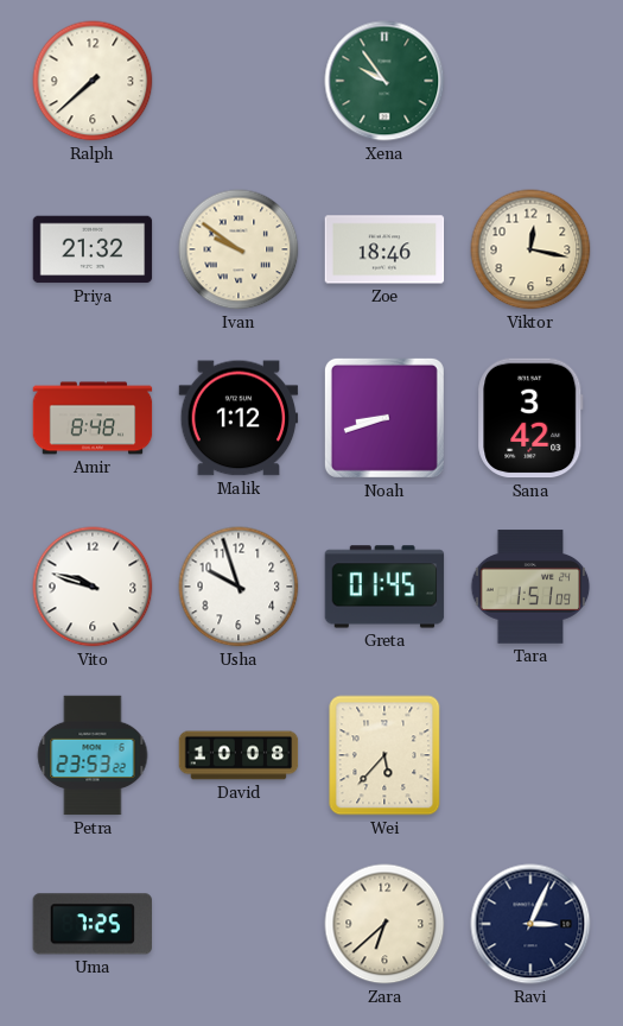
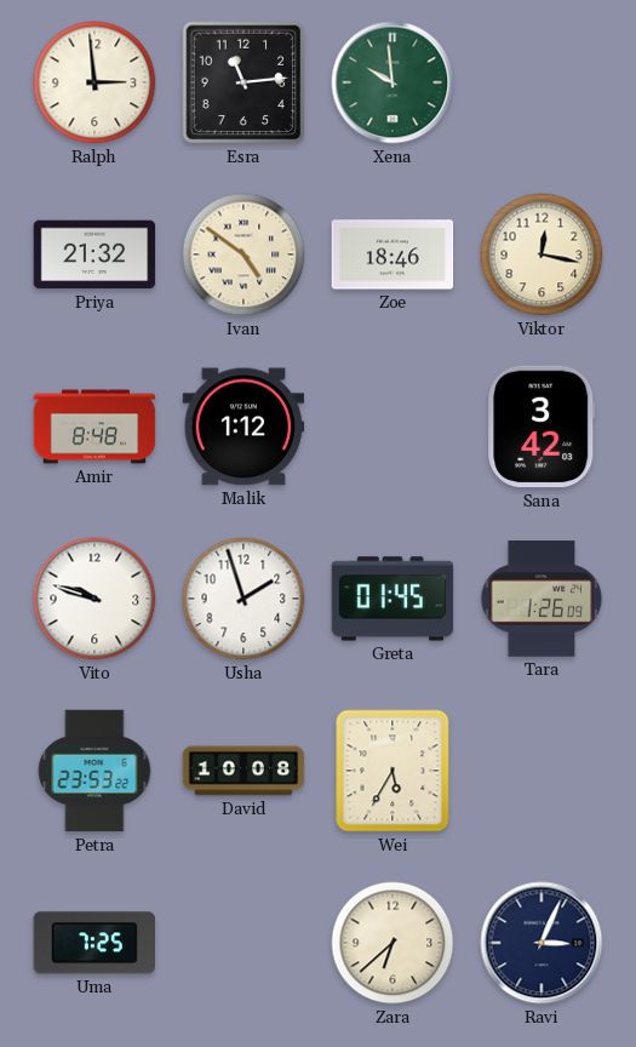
Ralph: 7:38 -> 2:59
Esra: none -> 11:14
Xena: 9:54 -> 9:59
Ivan: 9:51 -> 4:51
Noah: 8:42 -> none
Usha: 9:57 -> 1:57
Tara: 1:51 -> 1:26
Wei: 5:37 -> 5:35
